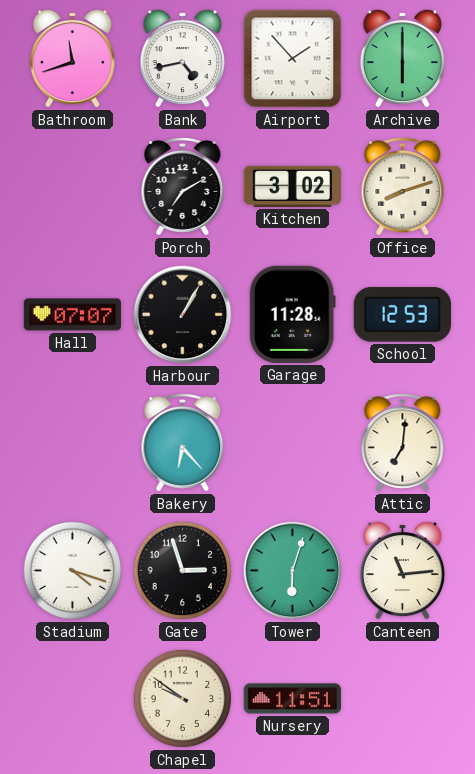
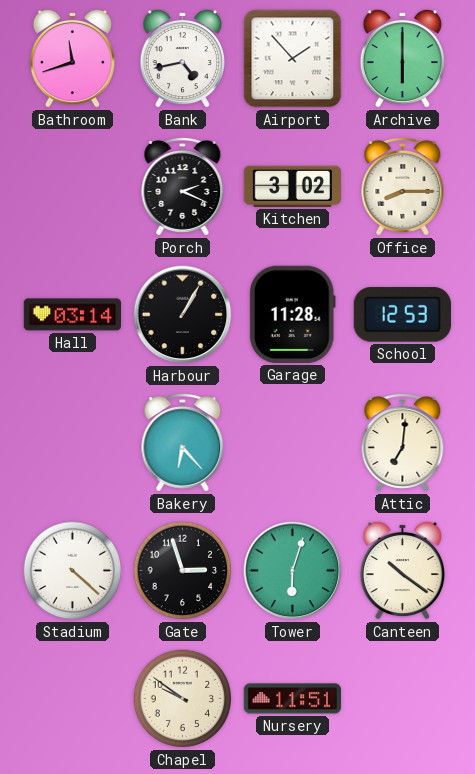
Porch: 7:10 -> 2:19
Office: 8:12 -> 8:15
Hall: 07:07 -> 03:14
Stadium: 4:18 -> 4:22
Canteen: 11:14 -> 10:21
